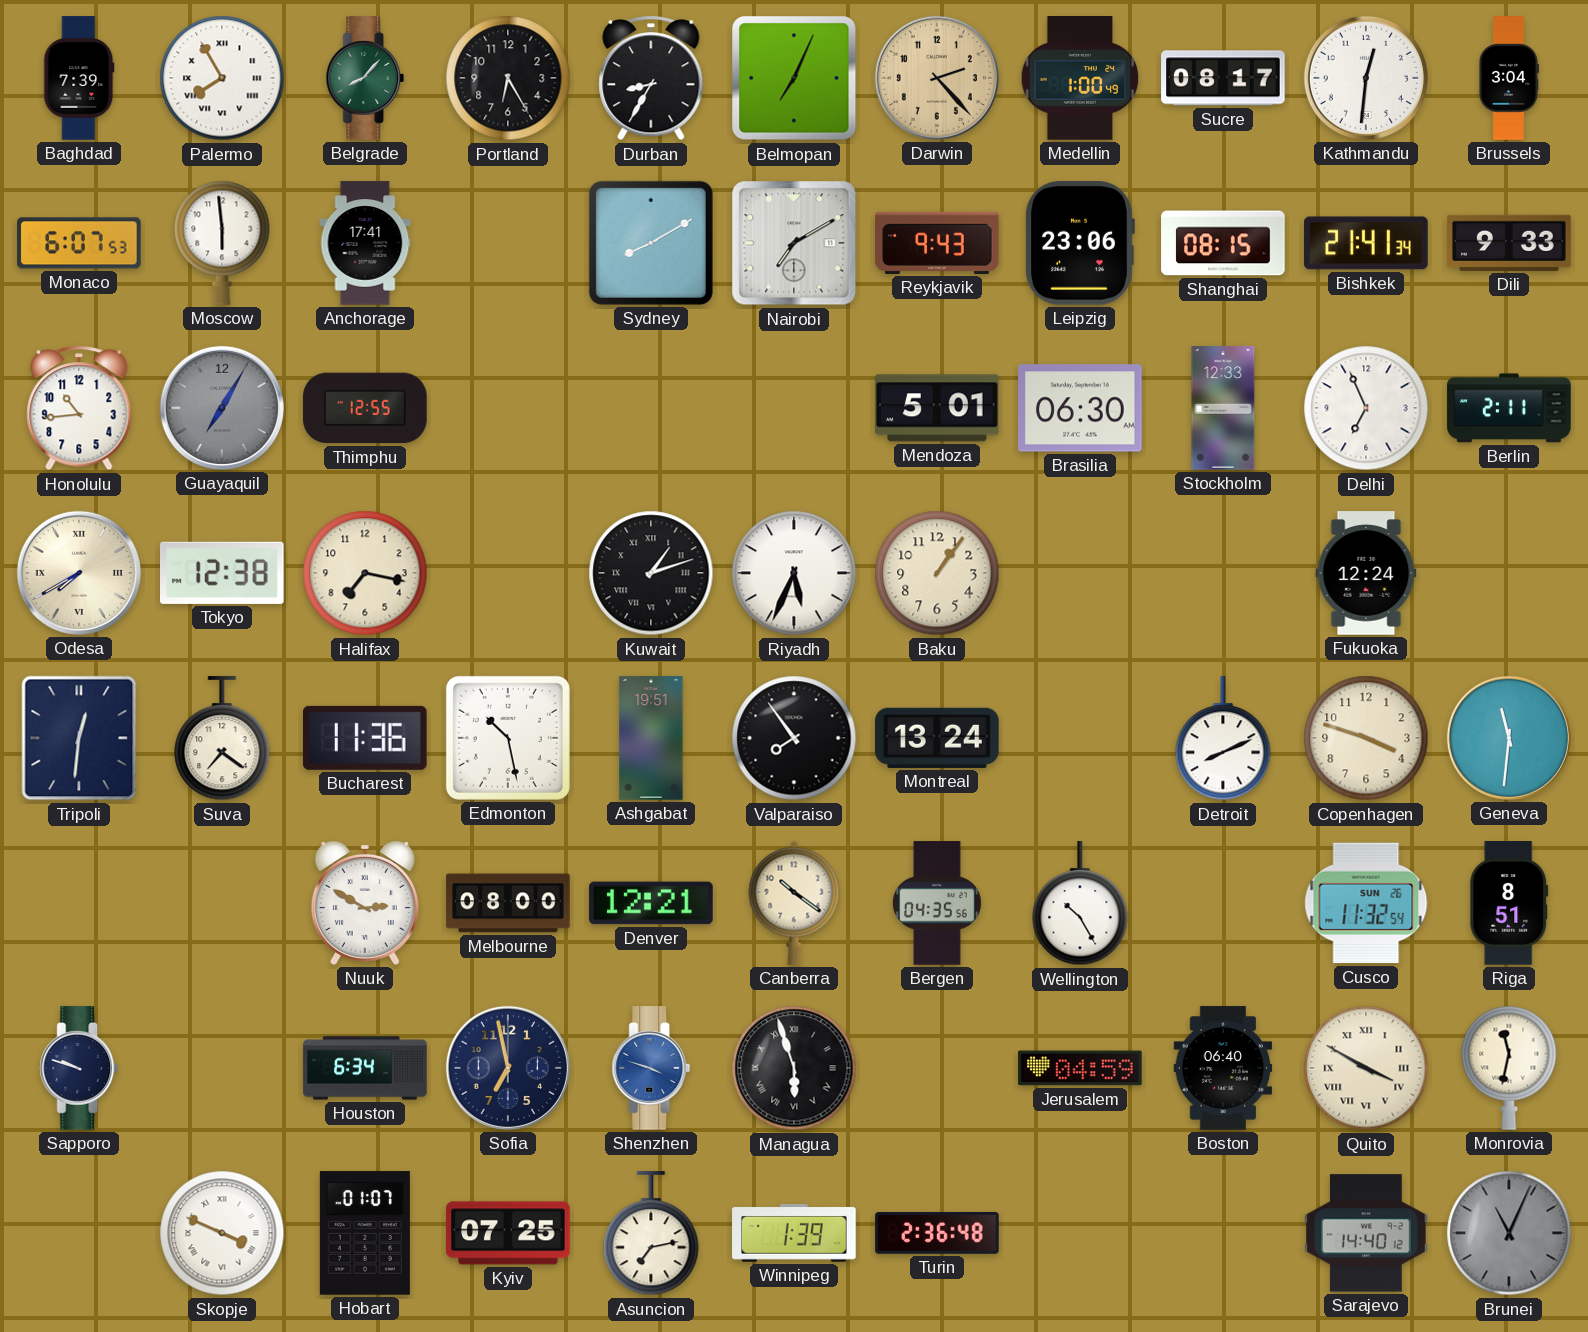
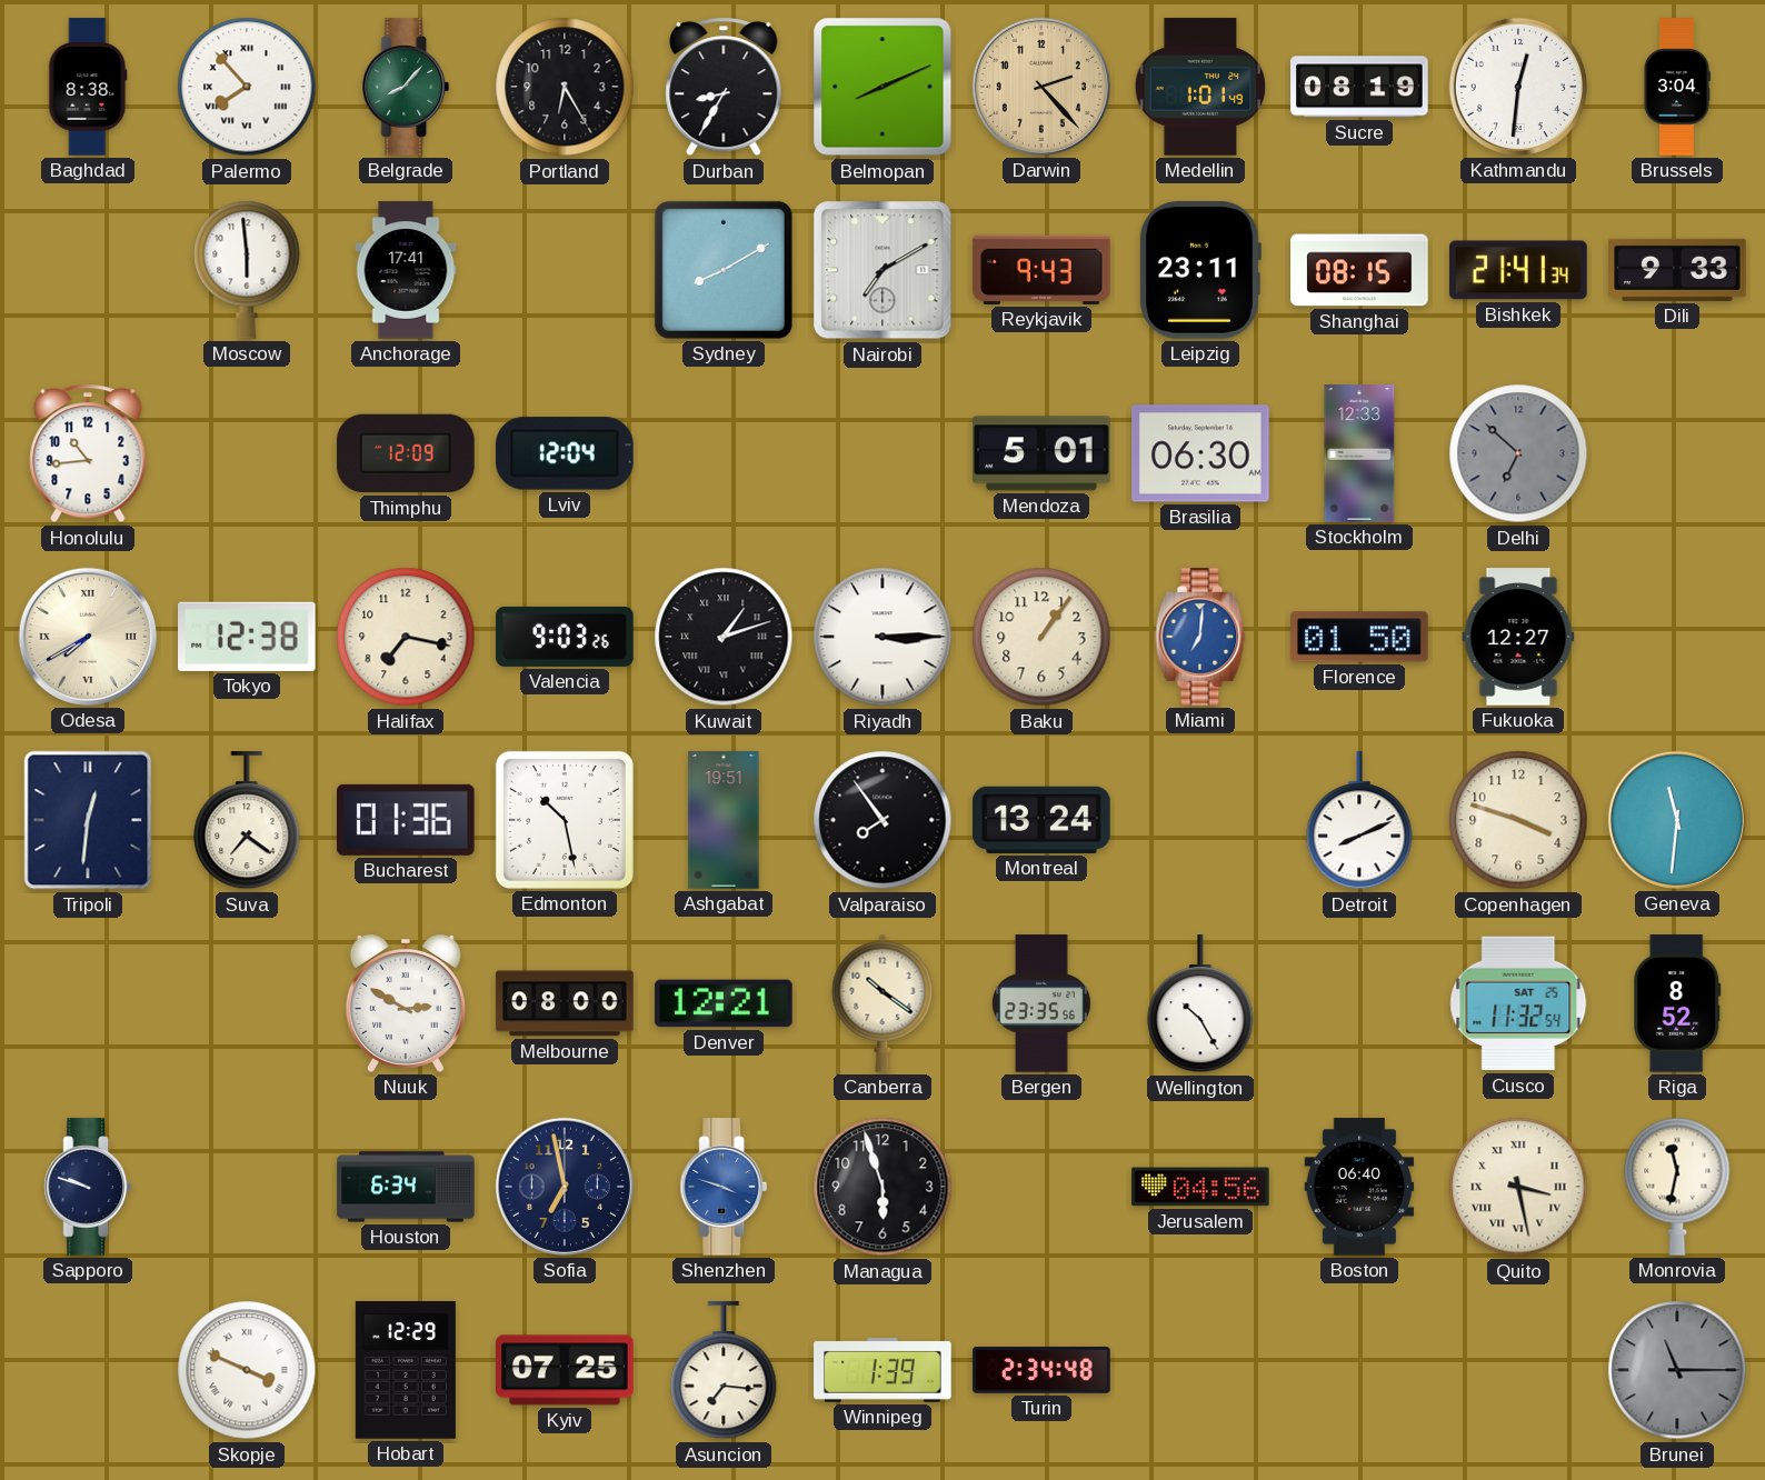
Baghdad: 7:39 -> 8:38
Palermo: 7:55 -> 7:53
Belmopan: 7:04 -> 8:11
Medellin: 1:00 -> 1:01
Sucre: 08:17 -> 08:19
Monaco: 6:07 -> none
Leipzig: 23:06 -> 23:11
Guayaquil: 7:05 -> none
Thimphu: 12:55 -> 12:09
Lviv: none -> 12:04
Delhi: 6:56 -> 6:52
Delhi dial: white -> grey
Berlin: 2:11 -> none
Valencia: none -> 9:03
Riyadh: 5:34 -> 3:15
Miami: none -> 7:01
Florence: none -> 01:50
Fukuoka: 12:24 -> 12:27
Bucharest: 11:36 -> 01:36
Bergen: 04:35 -> 23:35
Cusco date: SUN 26 -> SAT 25
Riga: 8:51 -> 8:52
Managua numerals: Roman -> Arabic
Jerusalem: 04:59 -> 04:56
Quito: 3:50 -> 3:28
Hobart: 01:07 -> 12:29
Asuncion: 7:13 -> 7:16
Turin: 2:36 -> 2:34
Sarajevo: 14:40 -> none
Brunei: 11:04 -> 11:15
